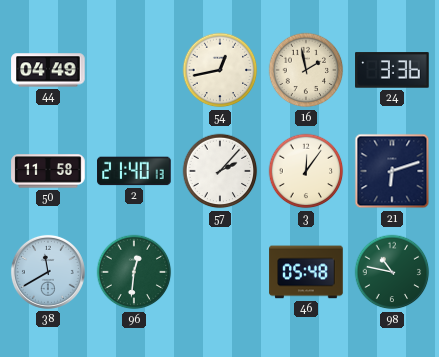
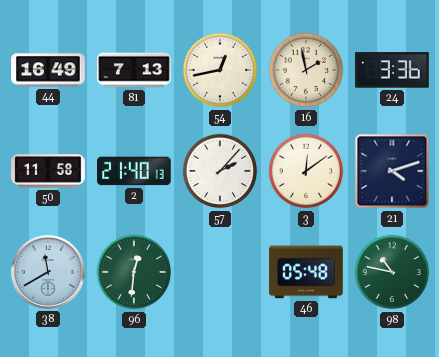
44: 04:49 -> 16:49
81: none -> 7:13
3: 12:06 -> 12:09
21: 6:12 -> 4:12
